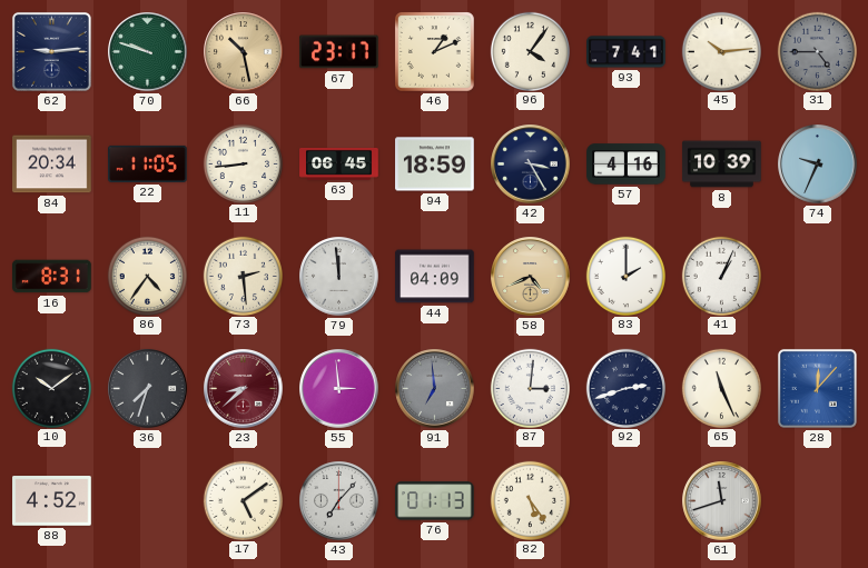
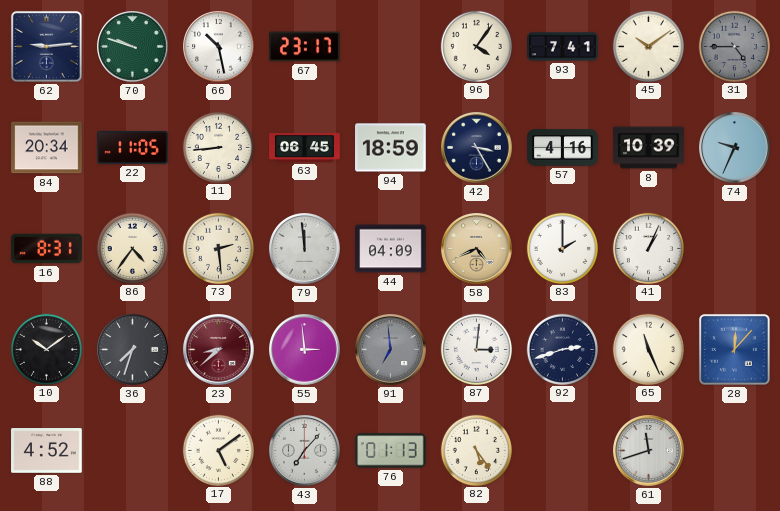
66 dial: champagne -> white
46: 1:11 -> none
45: 10:14 -> 10:09
